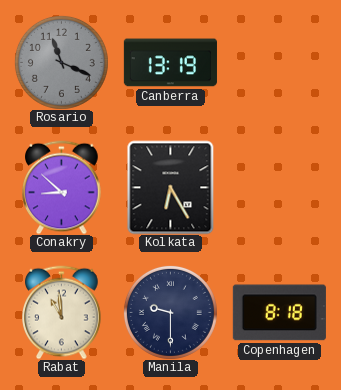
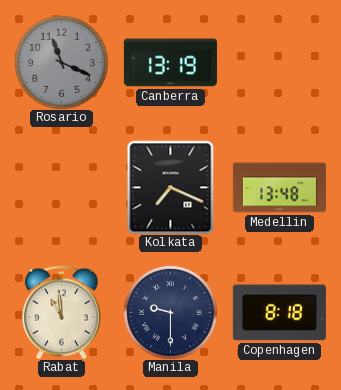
Conakry: 8:52 -> none
Kolkata: 6:25 -> 7:19
Medellin: none -> 13:48
